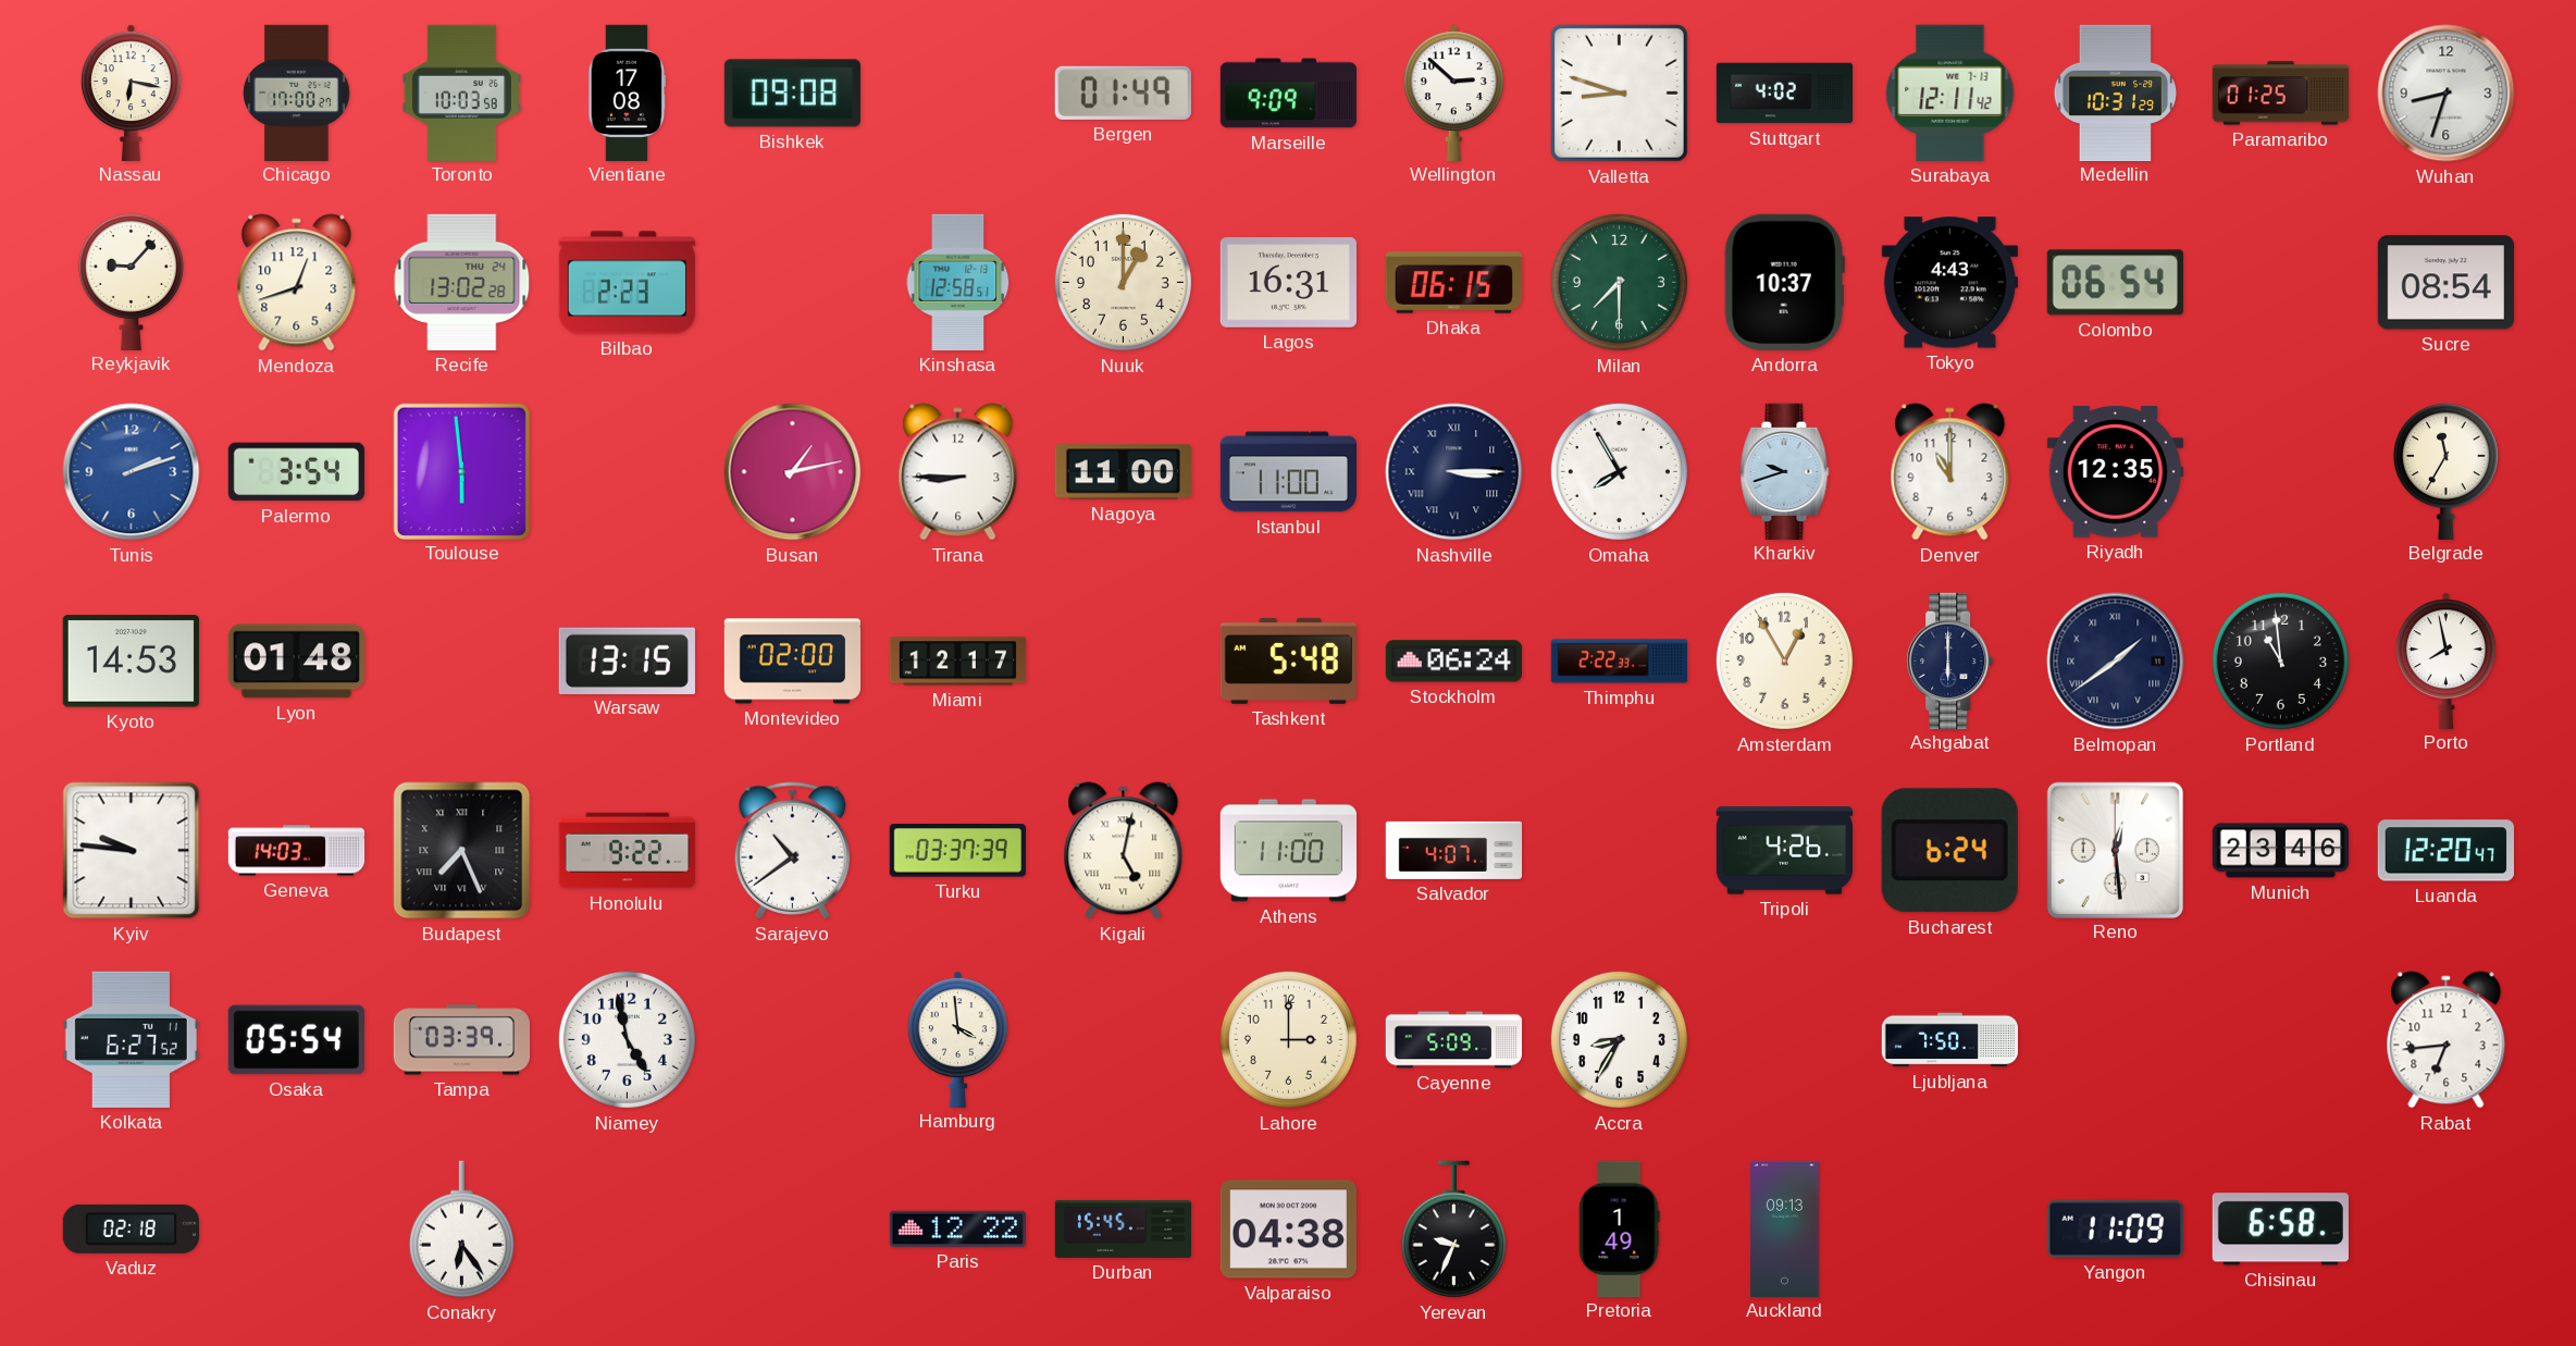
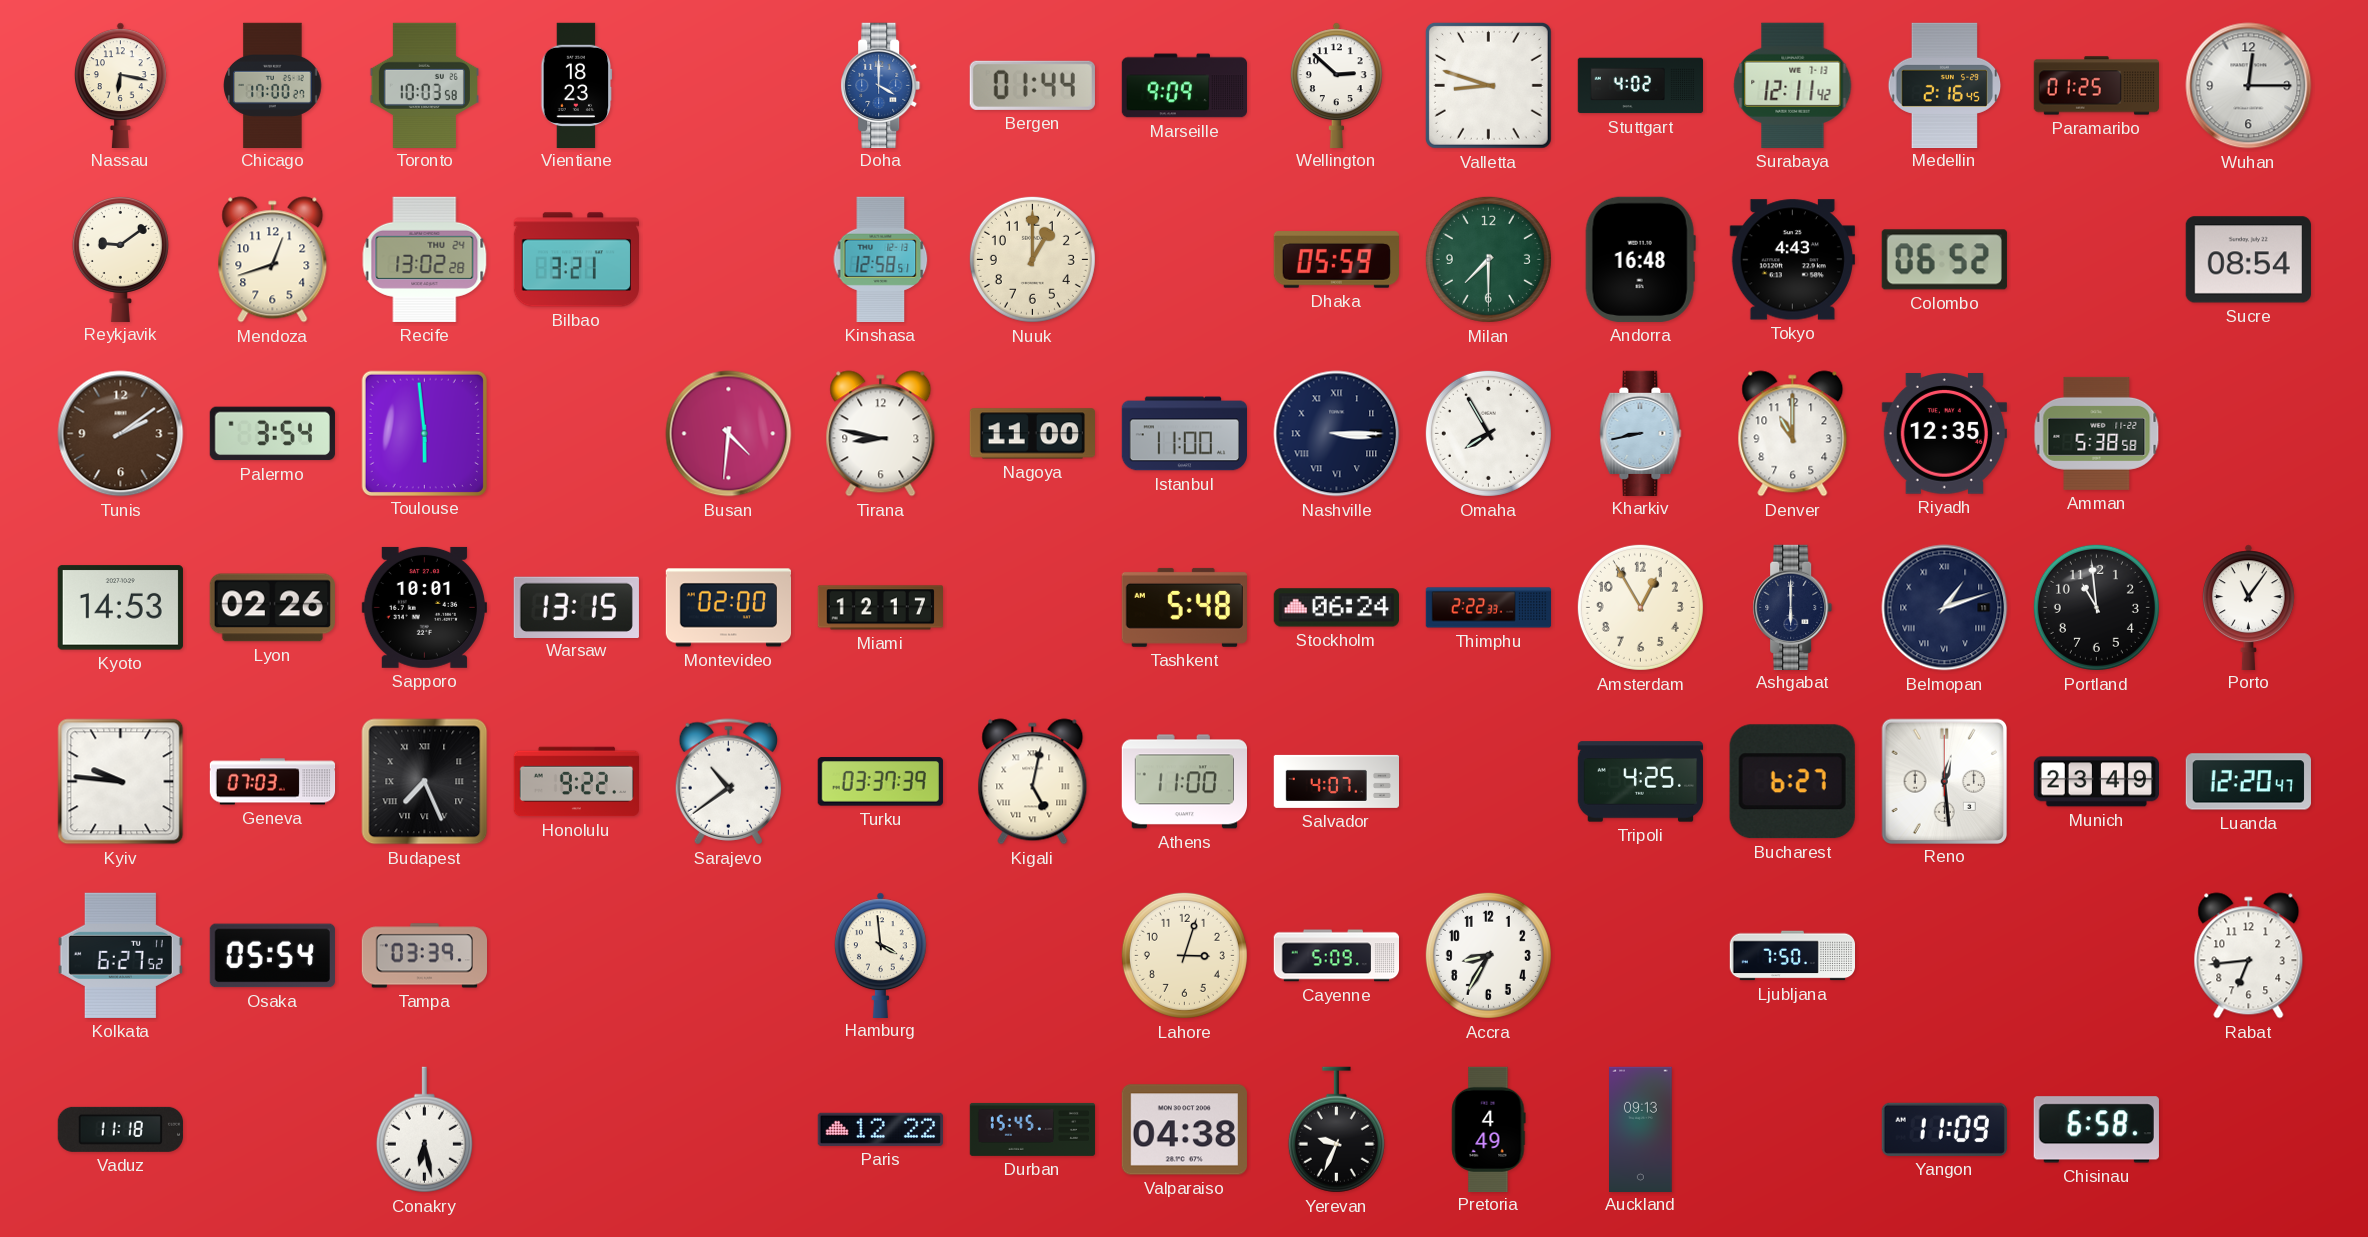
Vientiane: 17:08 -> 18:23
Bishkek: 09:08 -> none
Doha: none -> 4:00
Bergen: 01:49 -> 01:44
Medellin: 10:31 -> 2:16
Wuhan: 8:33 -> 12:15
Reykjavik: 9:07 -> 9:09
Bilbao: 2:23 -> 3:21
Lagos: 16:31 -> none
Dhaka: 06:15 -> 05:59
Andorra: 10:37 -> 16:48
Colombo: 06:54 -> 06:52
Tunis: 2:12 -> 2:09
Tunis dial: blue -> brown
Busan: 1:13 -> 4:31
Tirana: 8:45 -> 8:47
Kharkiv: 9:42 -> 8:43
Amman: none -> 5:38
Belgrade: 11:35 -> none
Lyon: 01:48 -> 02:26
Sapporo: none -> 10:01
Belmopan: 1:39 -> 1:12
Porto: 7:58 -> 11:06
Geneva: 14:03 -> 07:03
Tripoli: 4:26 -> 4:25
Bucharest: 6:24 -> 6:27
Munich: 23:46 -> 23:49
Niamey: 4:58 -> none
Lahore: 3:00 -> 3:03
Vaduz: 02:18 -> 11:18
Conakry: 6:24 -> 6:28
Pretoria: 1:49 -> 4:49
